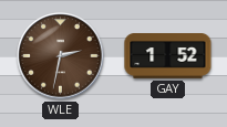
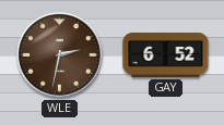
GAY: 1:52 -> 6:52
